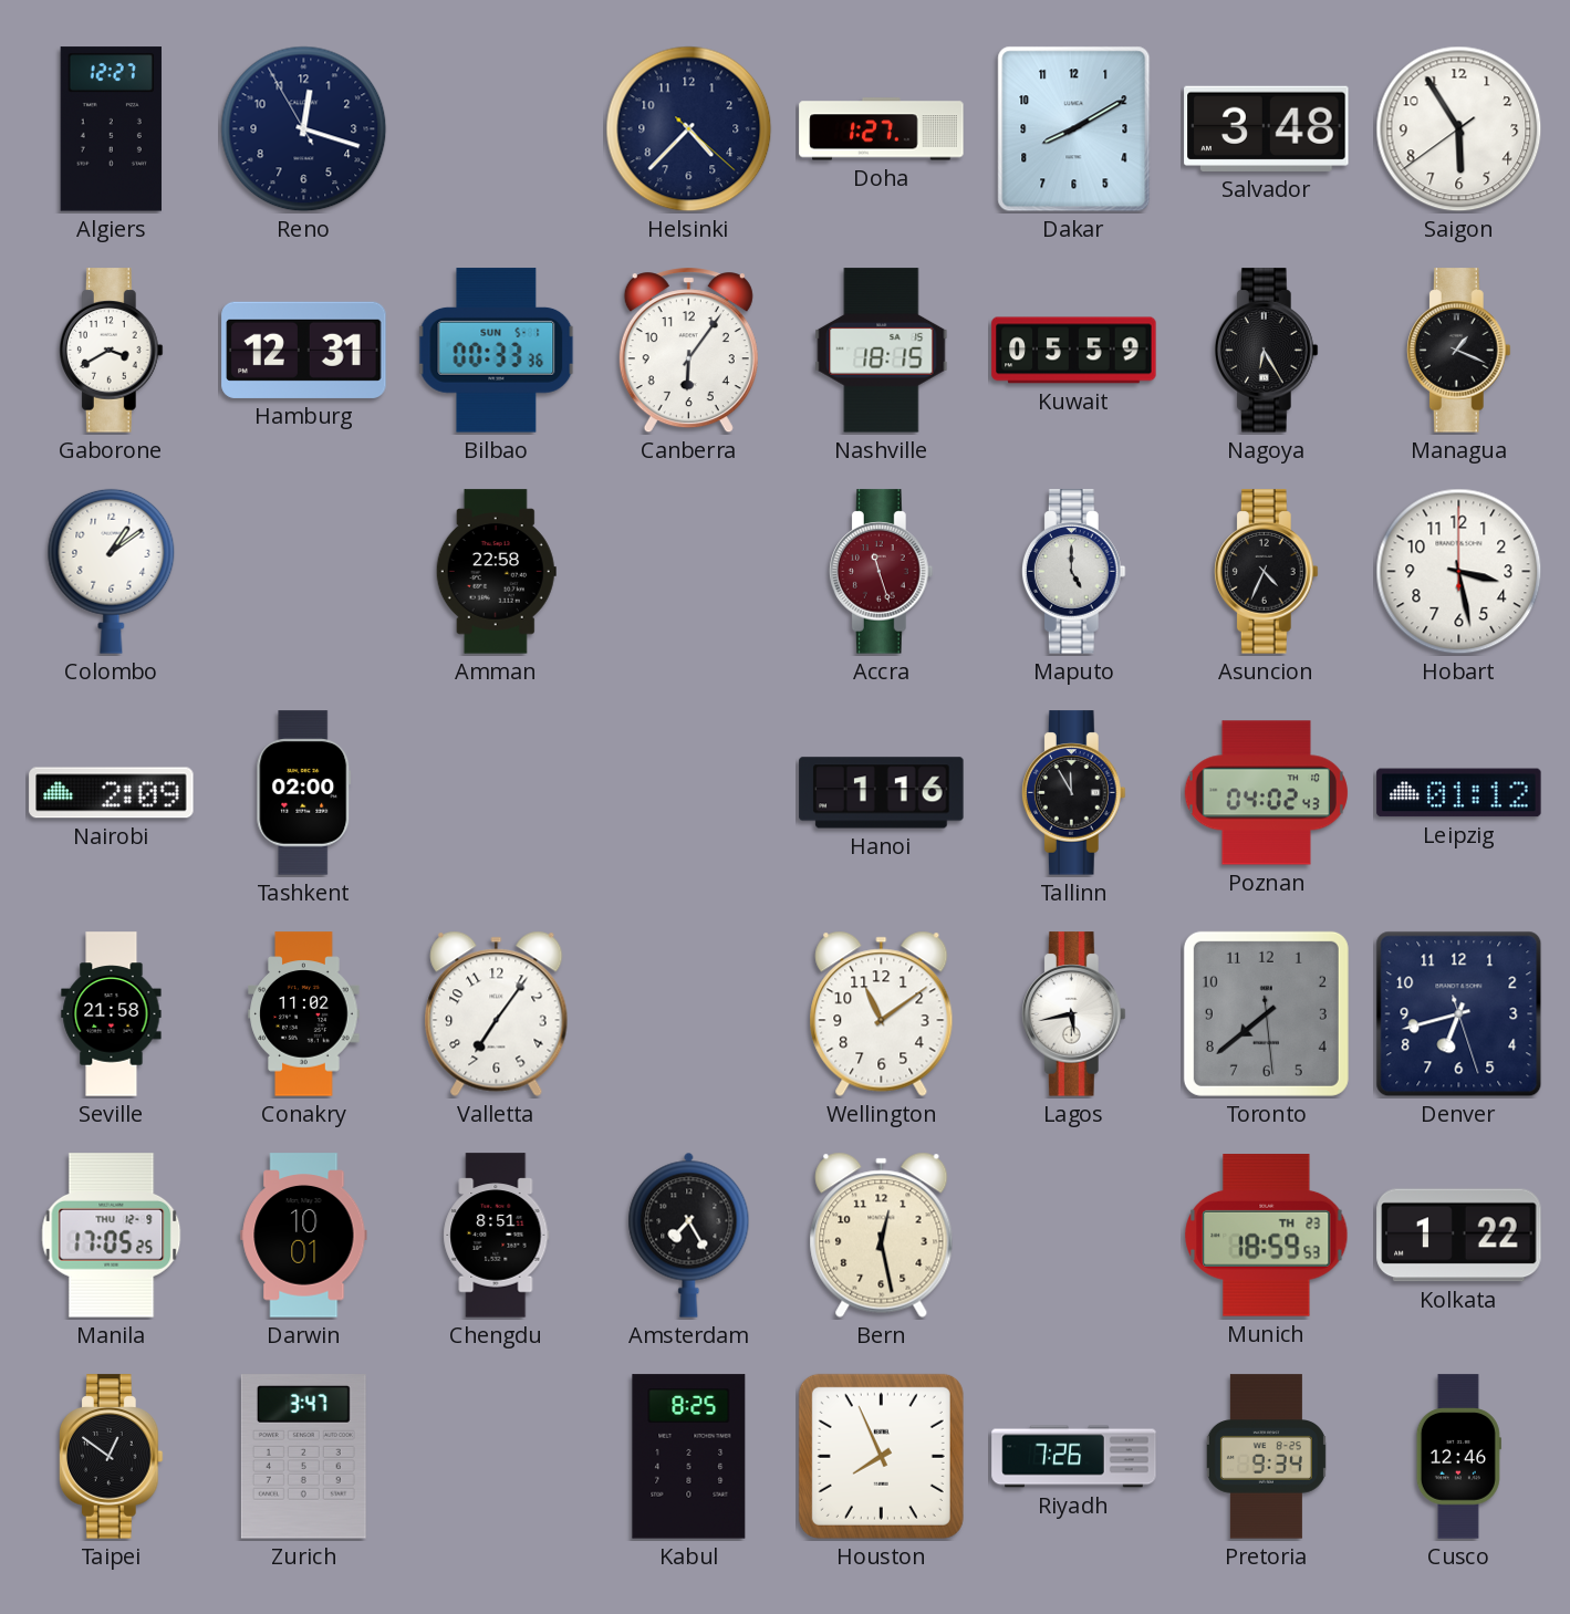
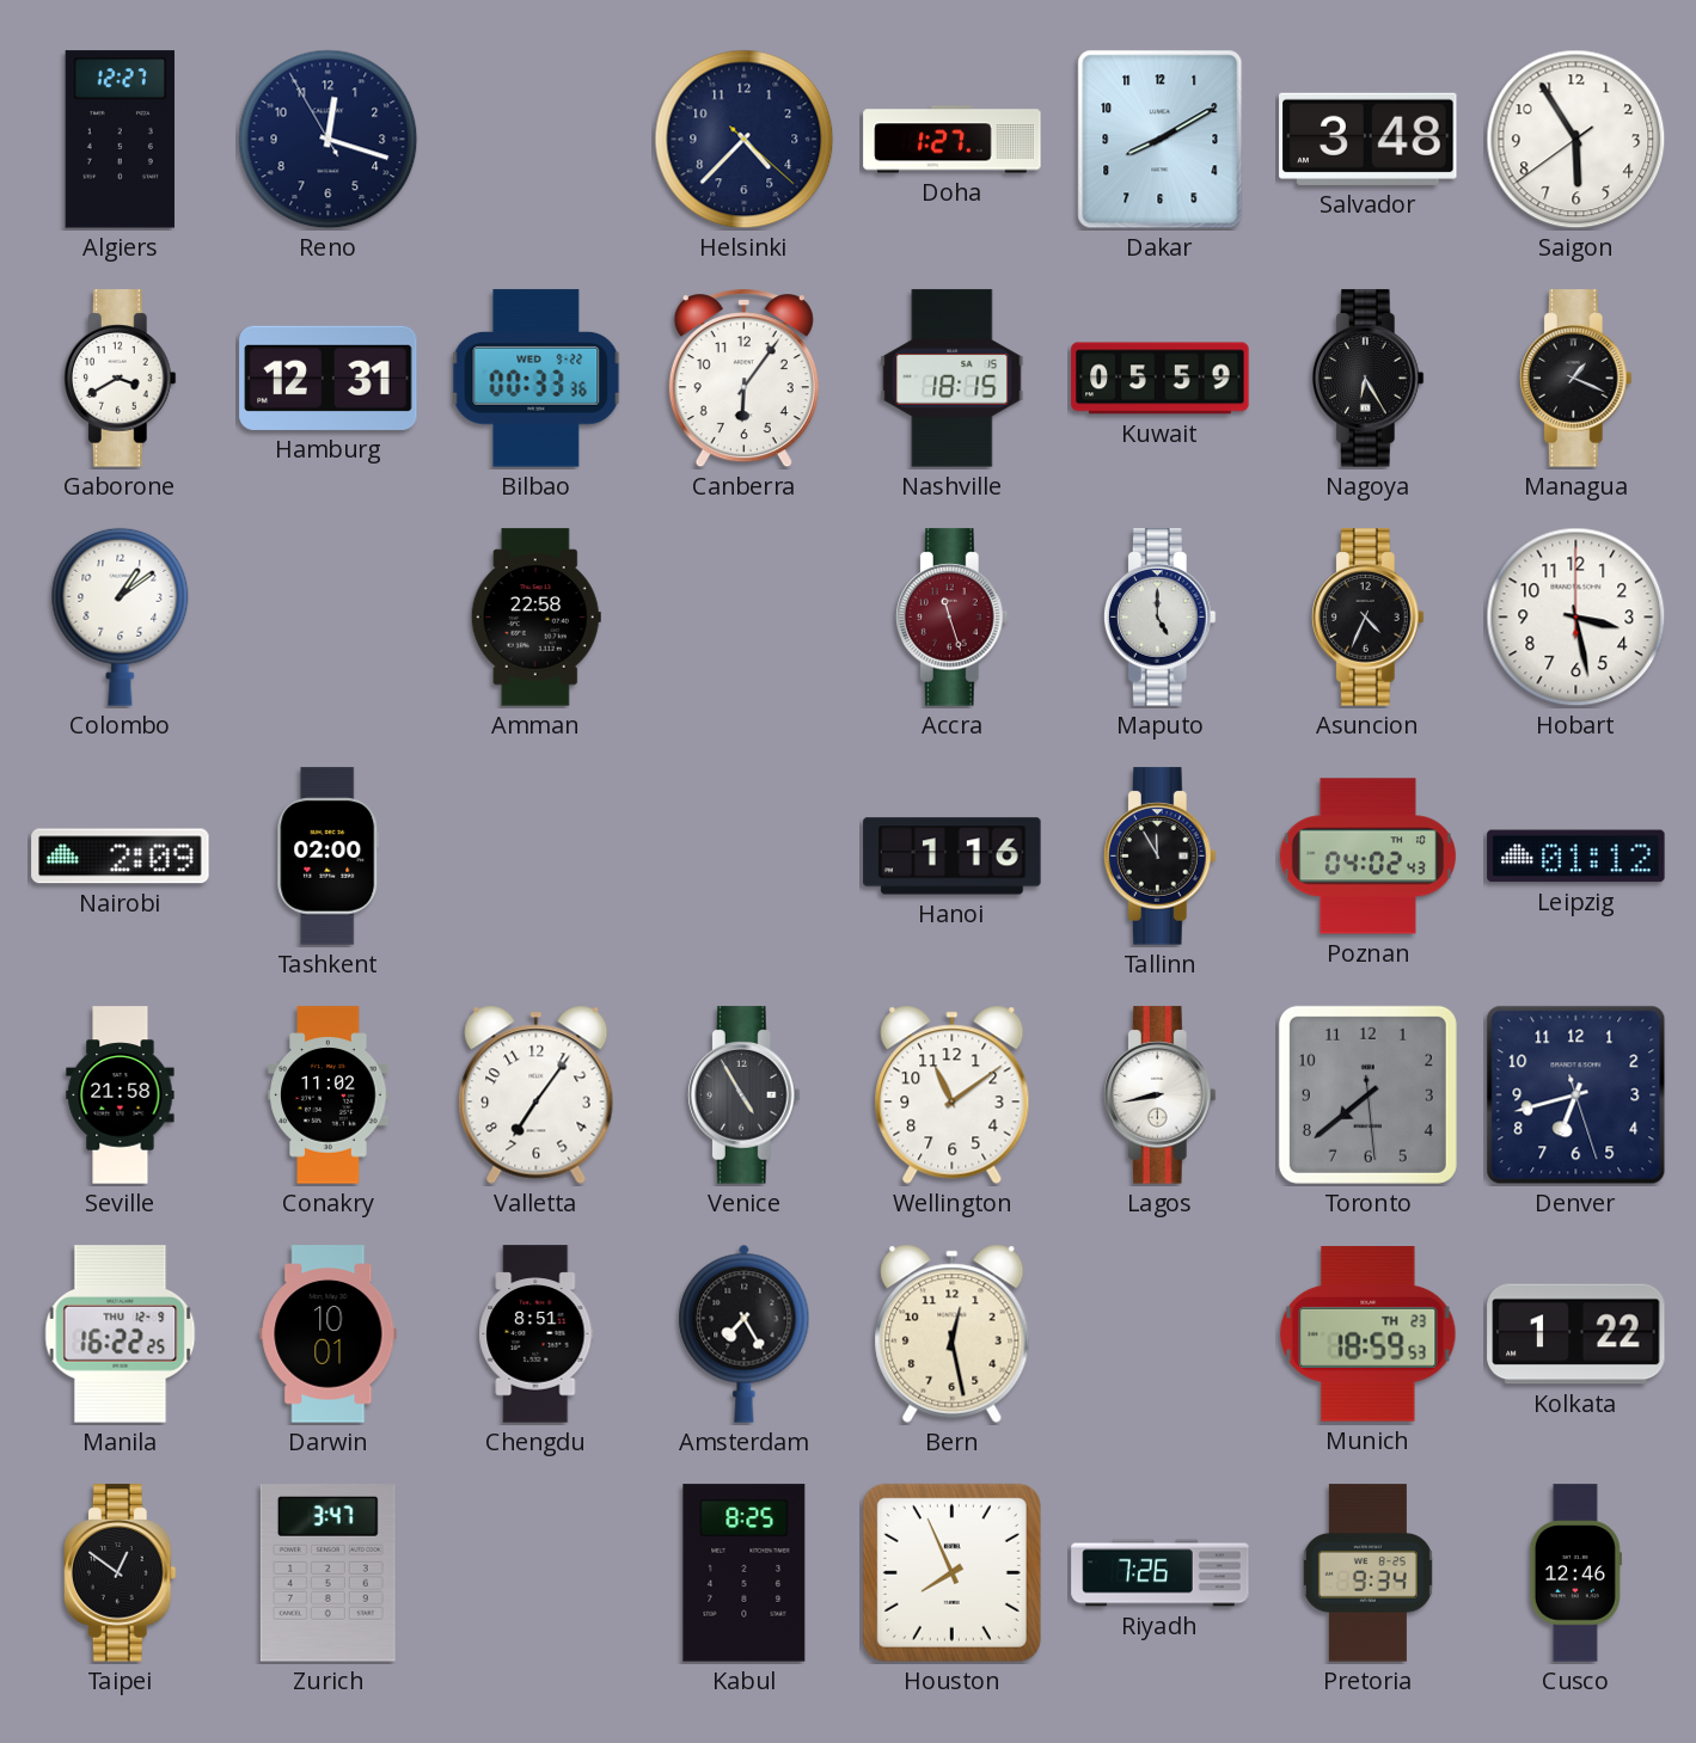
Bilbao date: SUN 5-1 -> WED 9-22
Venice: none -> 4:55
Lagos: 5:43 -> 8:43
Manila: 17:05 -> 16:22
